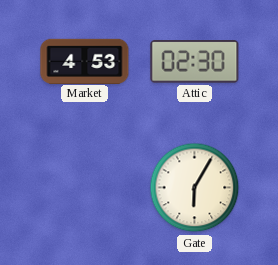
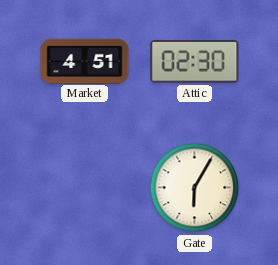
Market: 4:53 -> 4:51
